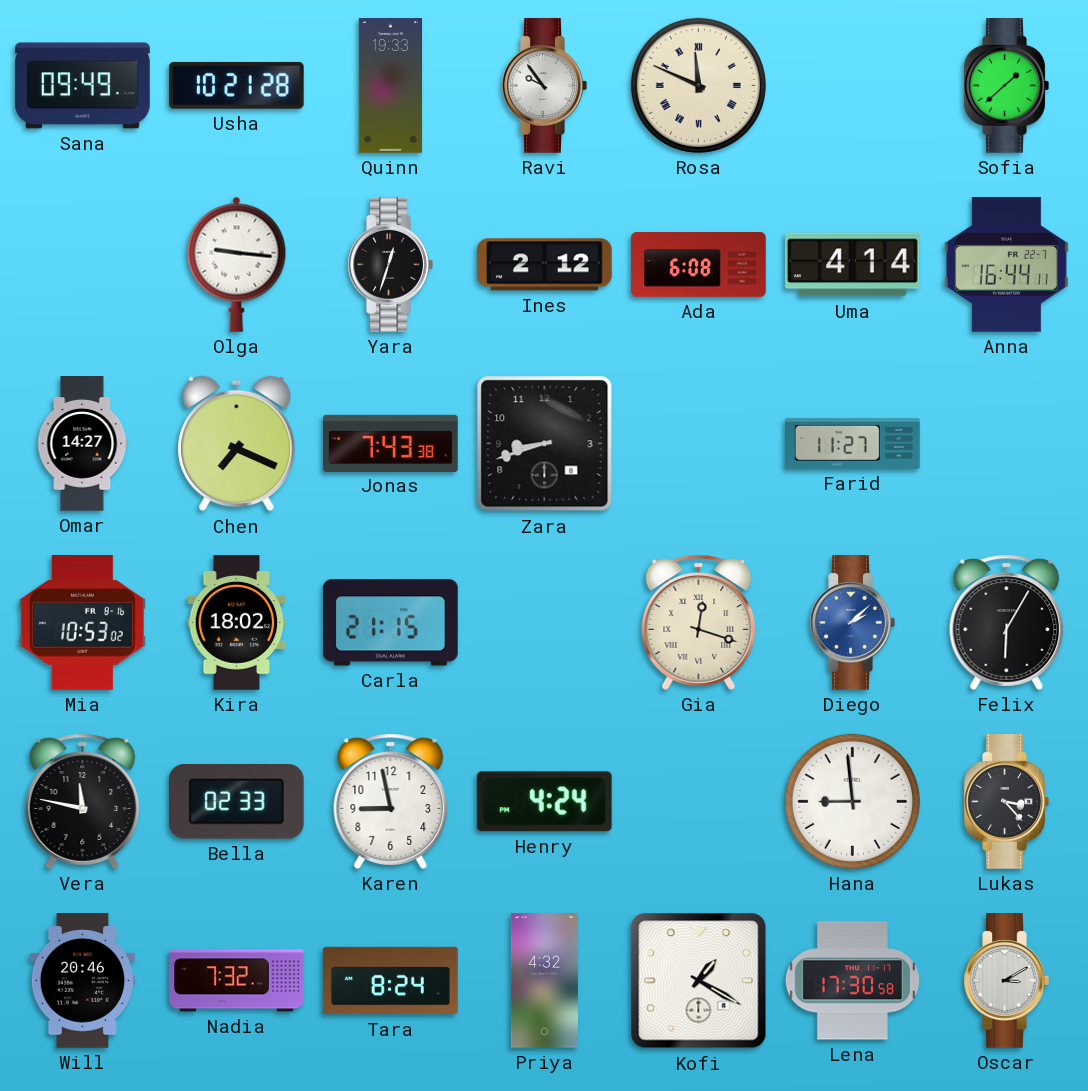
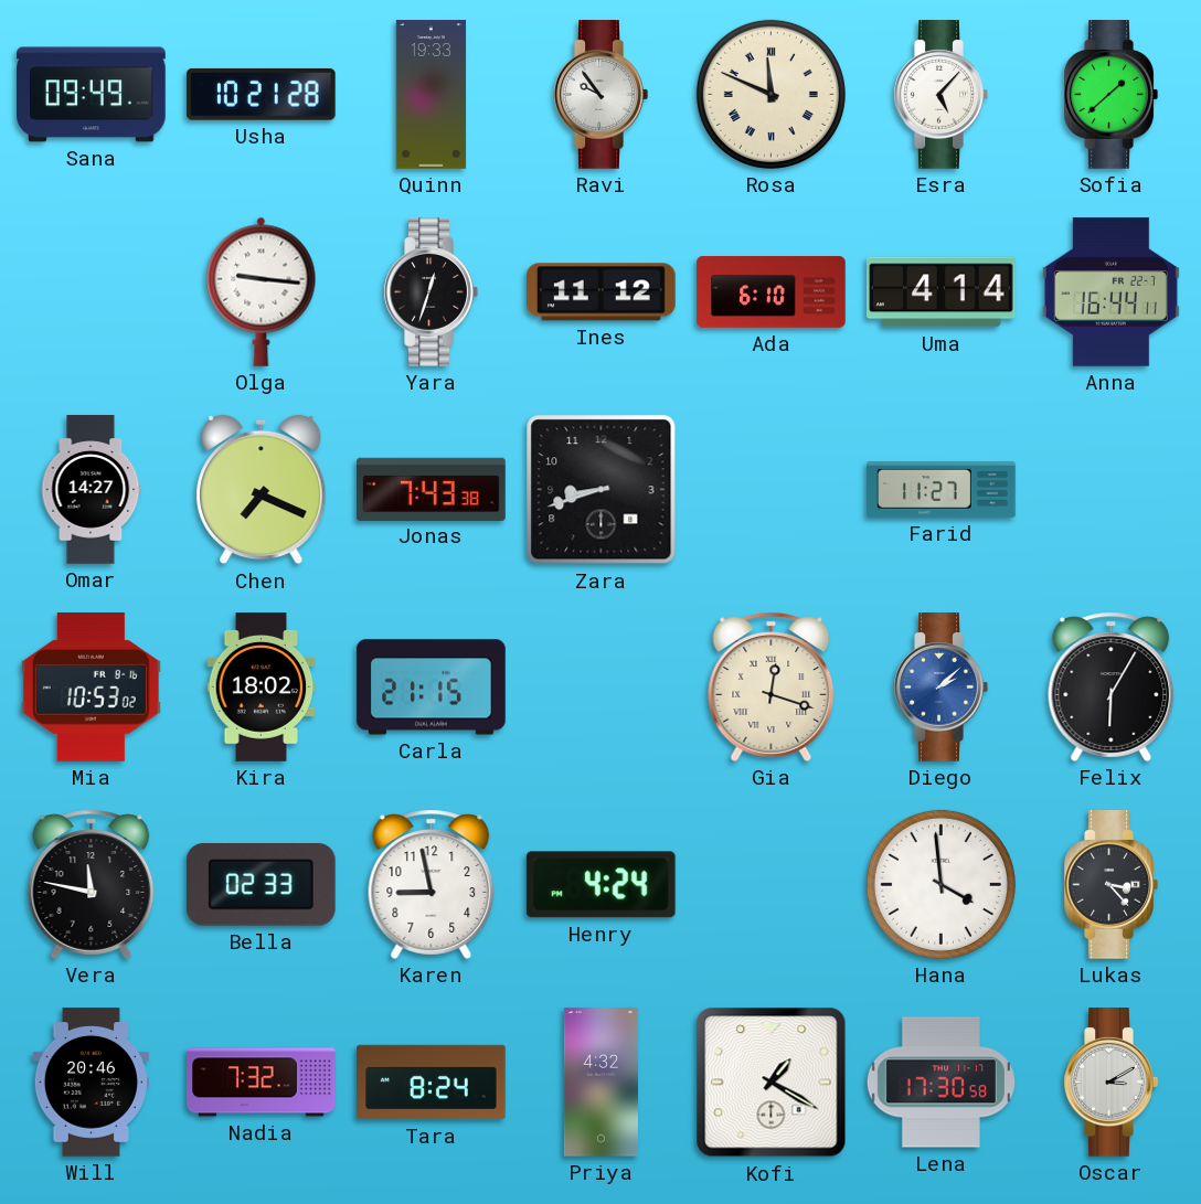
Esra: none -> 5:07
Ines: 2:12 -> 11:12
Ada: 6:08 -> 6:10
Hana: 8:59 -> 3:59
